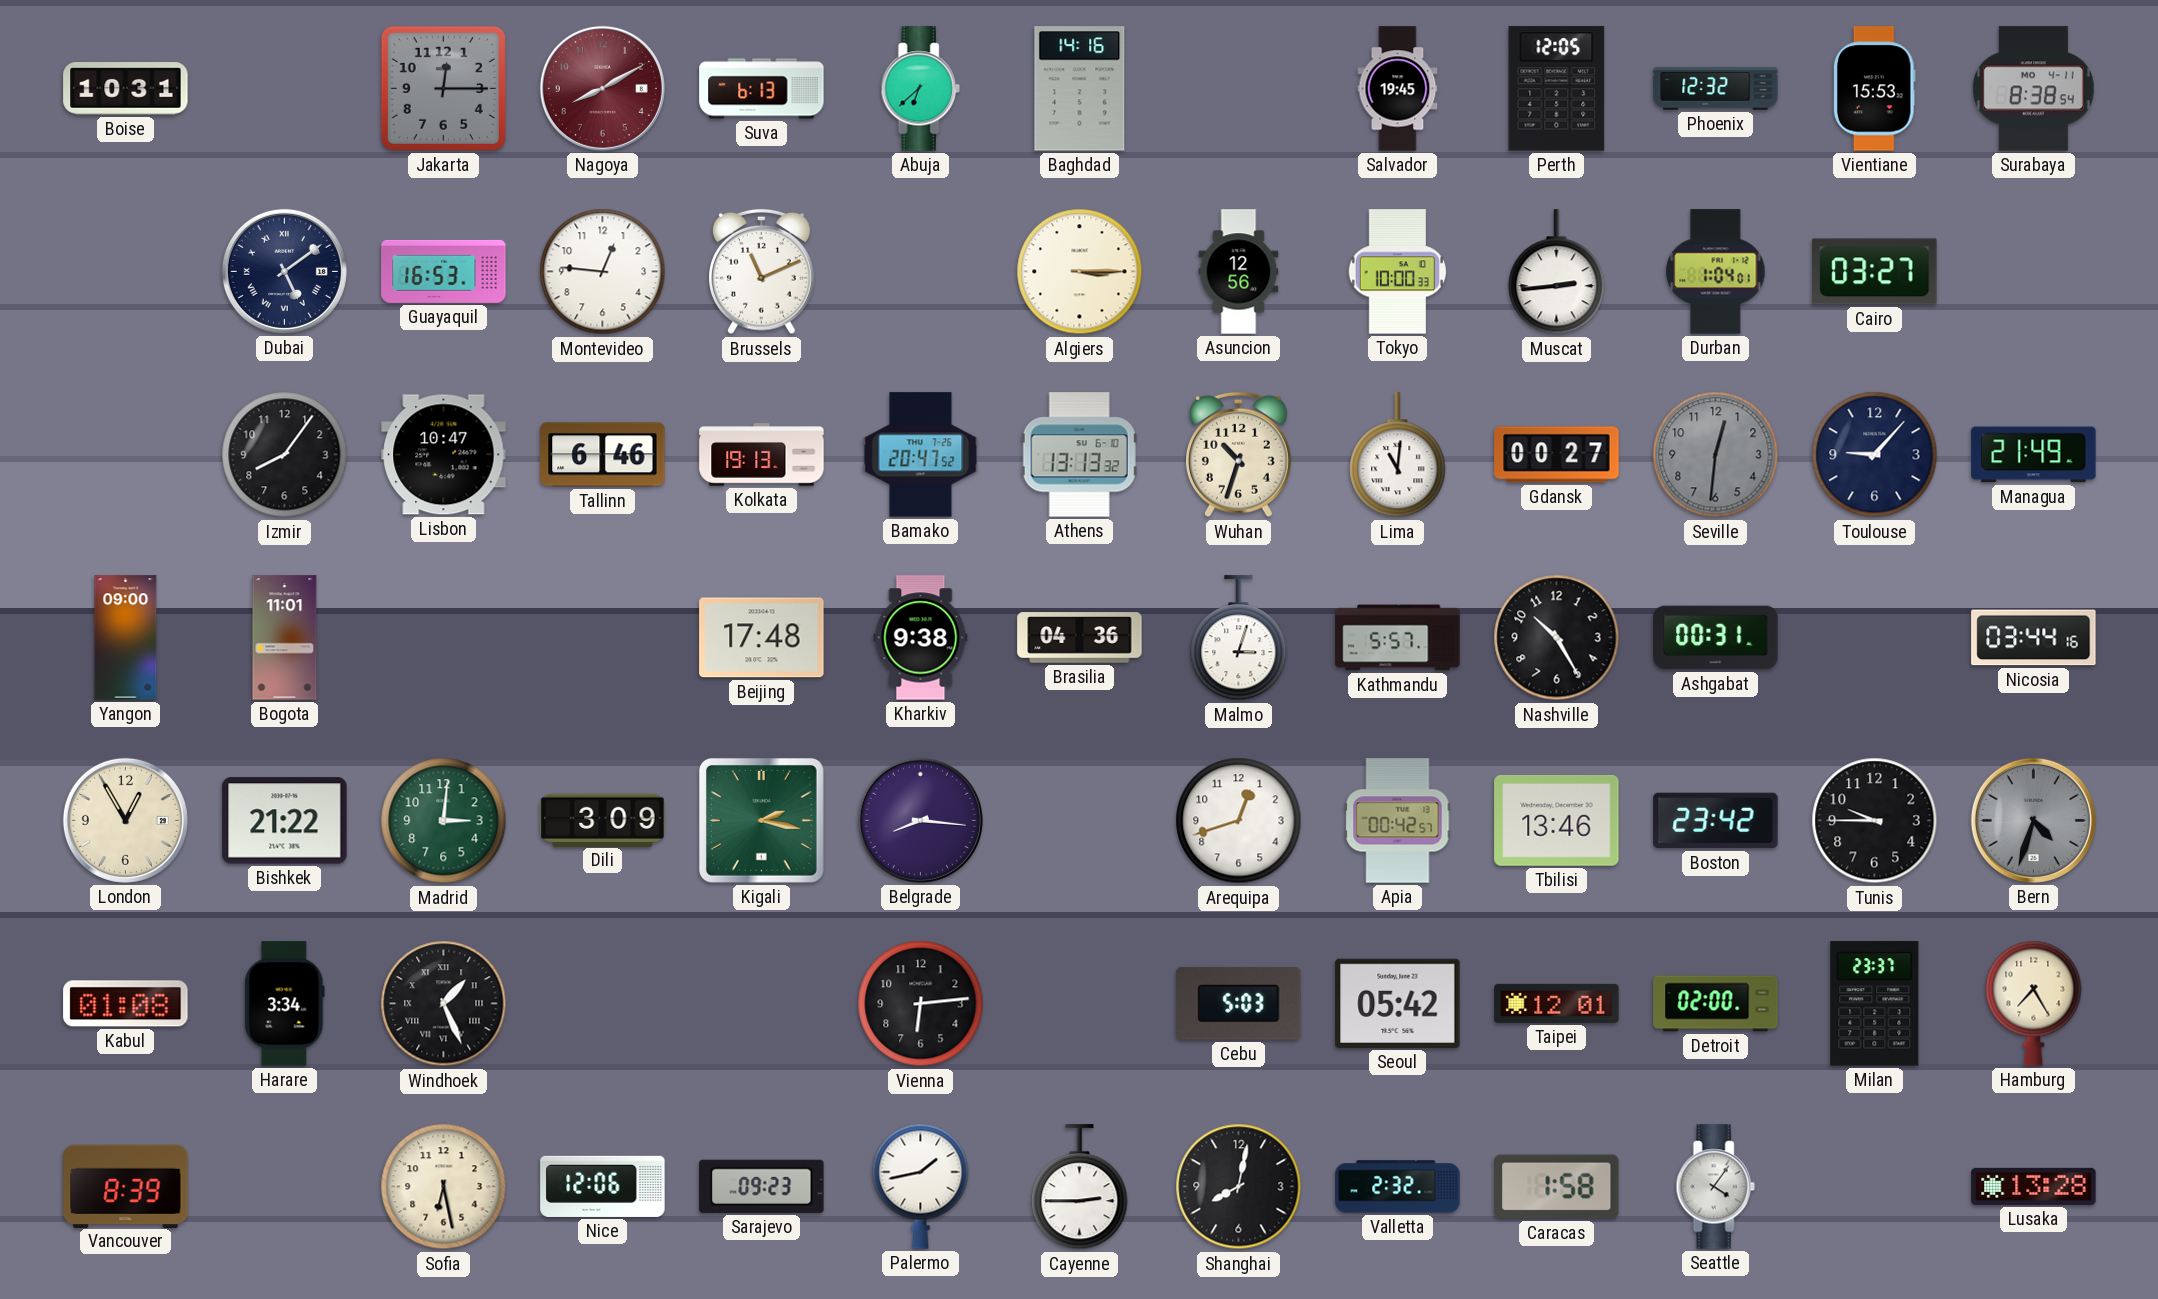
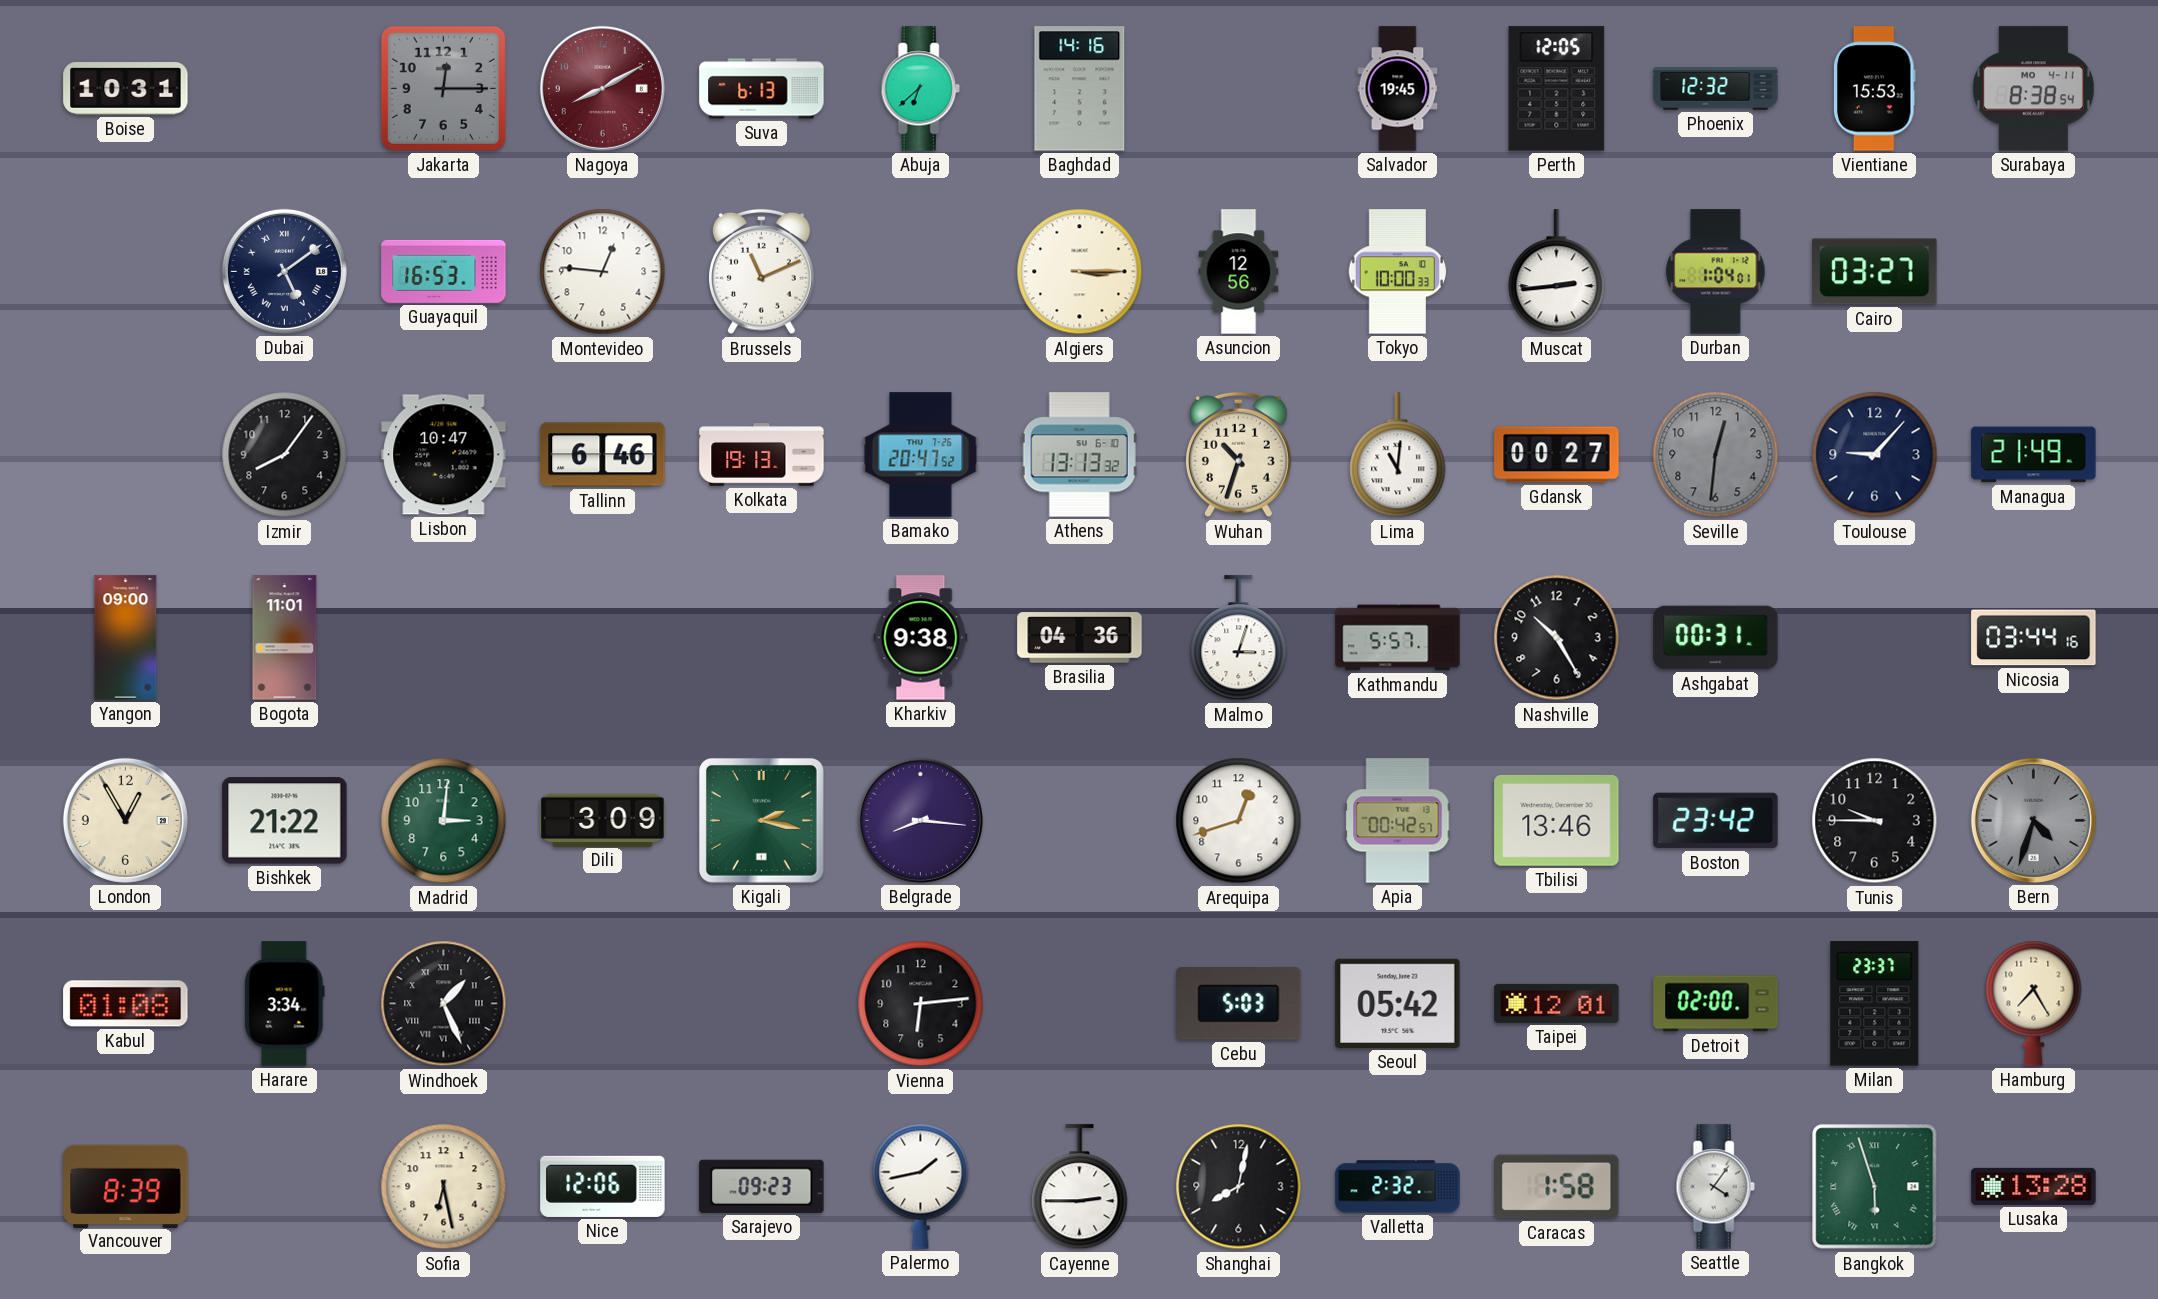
Beijing: 17:48 -> none
Bangkok: none -> 5:57
